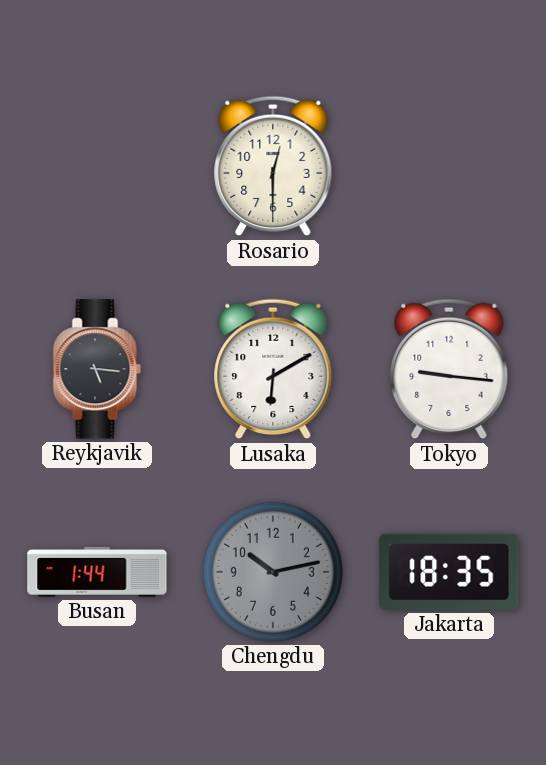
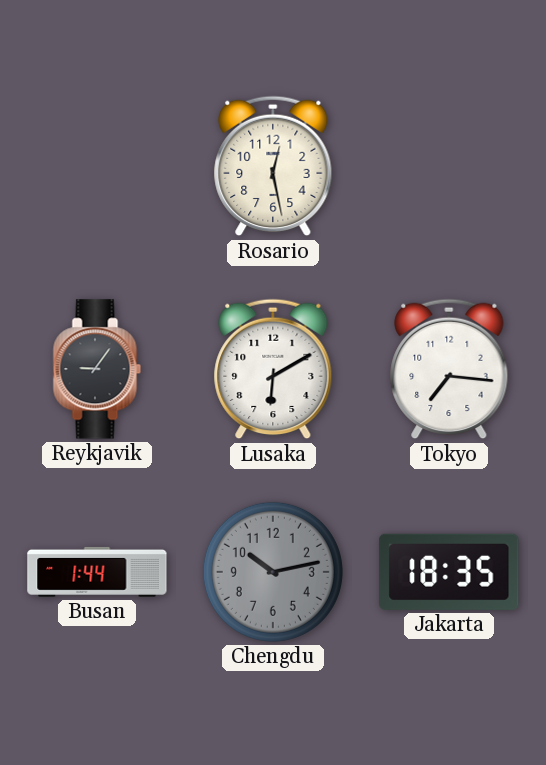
Rosario: 12:30 -> 12:28
Reykjavik: 5:16 -> 9:06
Tokyo: 9:16 -> 7:16
